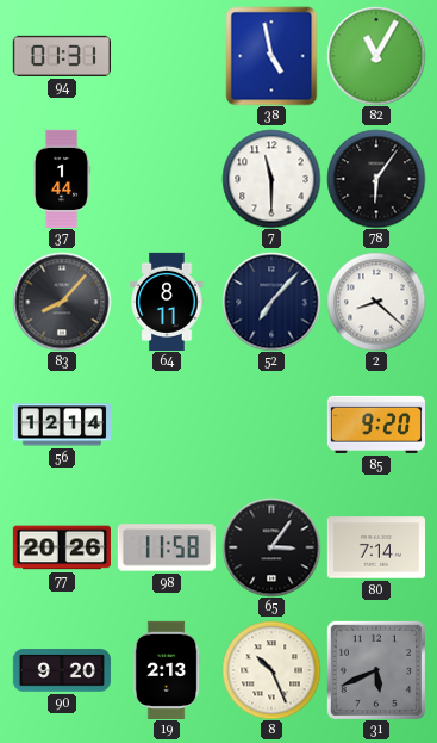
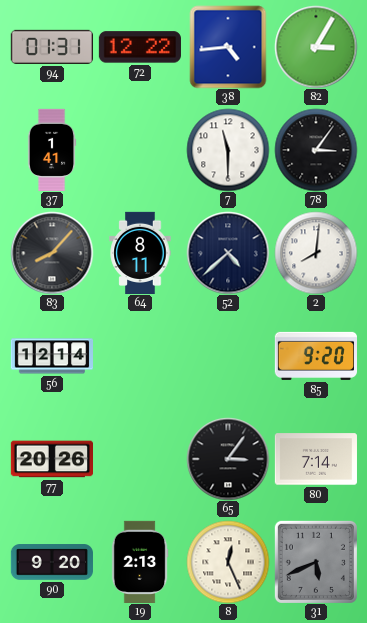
72: none -> 12:22
38: 4:58 -> 4:44
82: 11:05 -> 3:05
37: 1:44 -> 1:41
78: 6:06 -> 3:06
52: 7:07 -> 4:38
2: 8:22 -> 8:01
98: 11:58 -> none
8: 10:26 -> 12:26
